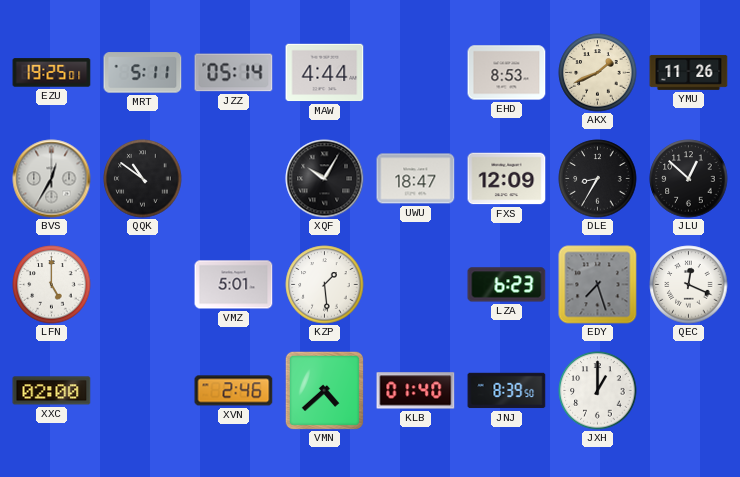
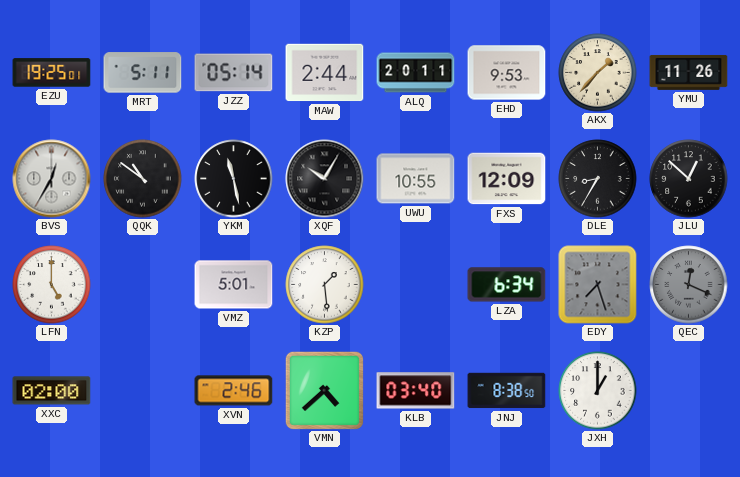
MAW: 4:44 -> 2:44
ALQ: none -> 20:11
EHD: 8:53 -> 9:53
AKX: 1:41 -> 1:37
YKM: none -> 11:28
UWU: 18:47 -> 10:55
LZA: 6:23 -> 6:34
QEC dial: white -> grey
KLB: 01:40 -> 03:40
JNJ: 8:39 -> 8:38
